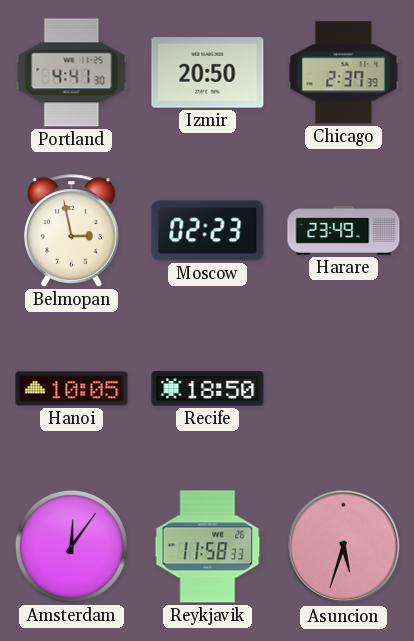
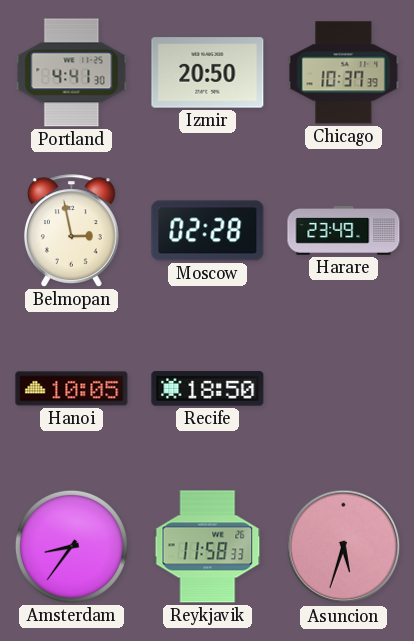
Chicago: 2:37 -> 10:37
Moscow: 02:23 -> 02:28
Amsterdam: 12:06 -> 8:36
